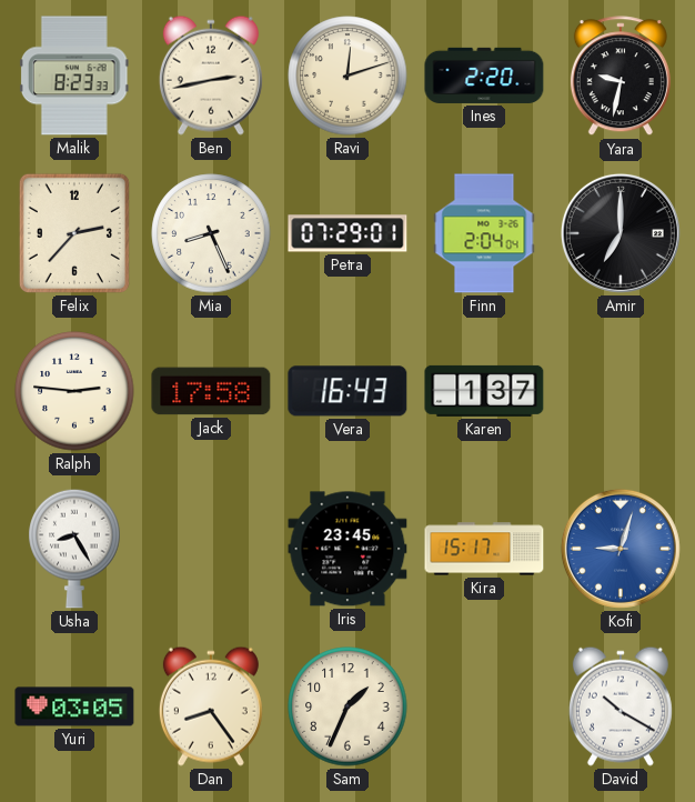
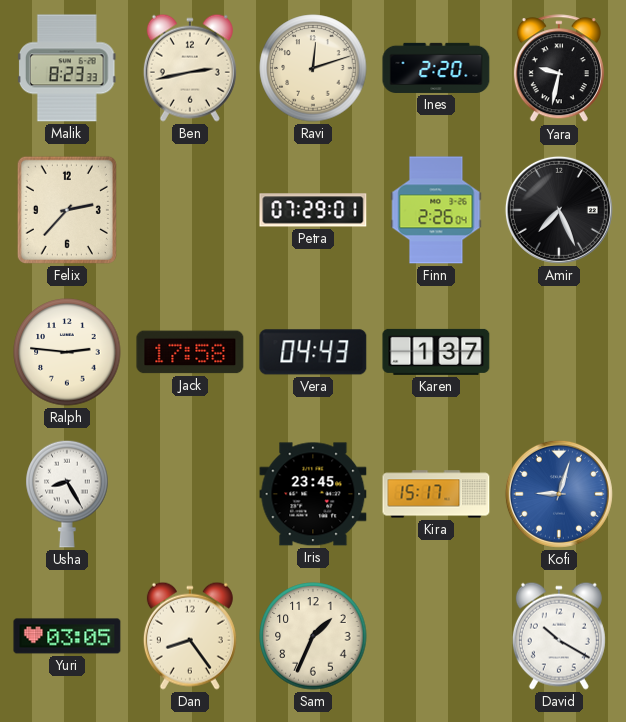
Mia: 8:26 -> none
Finn: 2:04 -> 2:26
Amir: 7:00 -> 7:26
Vera: 16:43 -> 04:43
